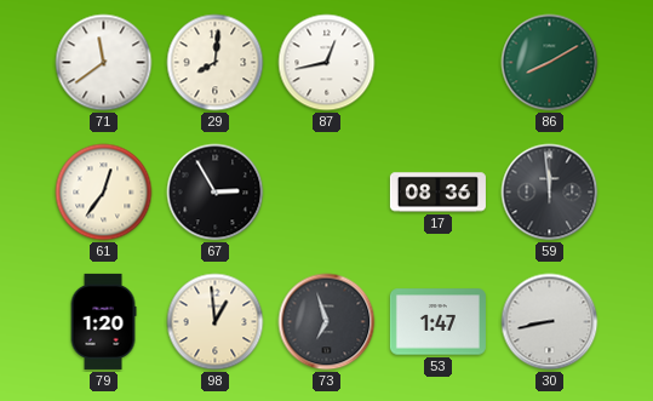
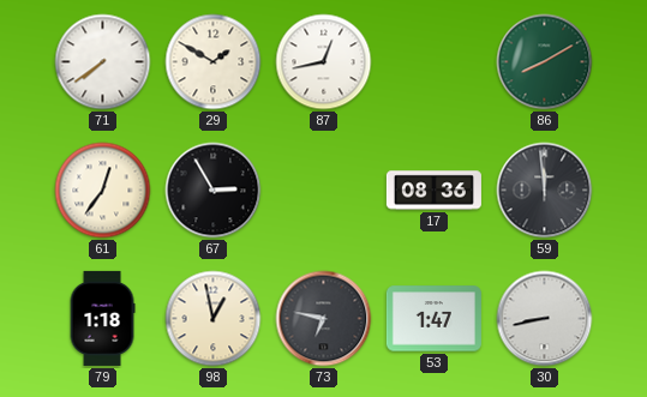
71: 11:39 -> 7:39
29: 8:01 -> 1:50
79: 1:20 -> 1:18
98: 12:59 -> 12:58
73: 6:57 -> 6:47
